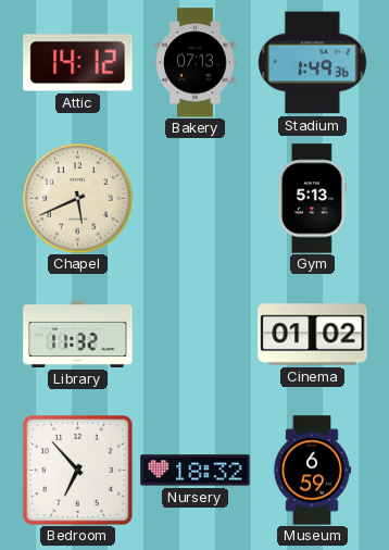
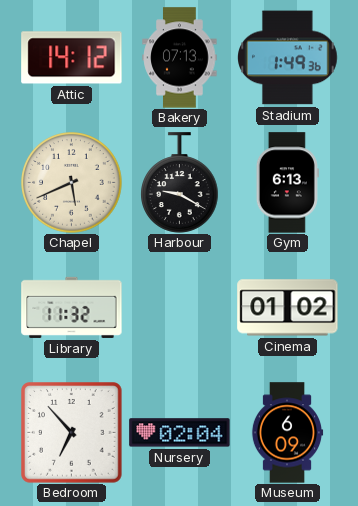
Harbour: none -> 9:20
Gym: 5:13 -> 6:13
Nursery: 18:32 -> 02:04
Museum: 6:59 -> 6:09
